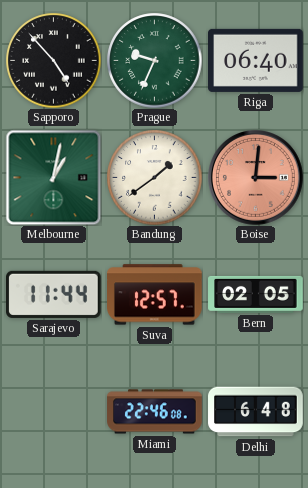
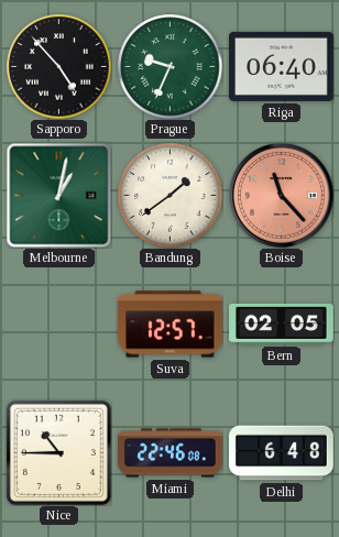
Boise: 3:01 -> 11:23
Sarajevo: 11:44 -> none
Nice: none -> 10:45
